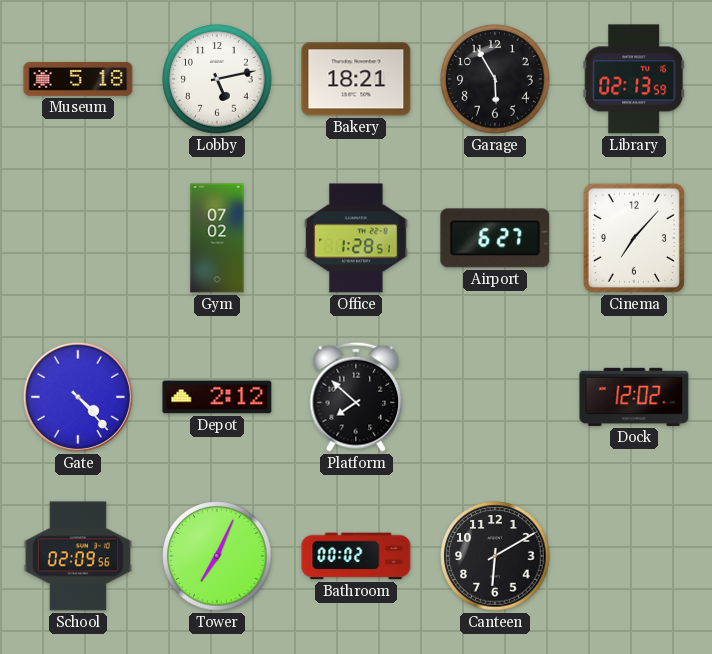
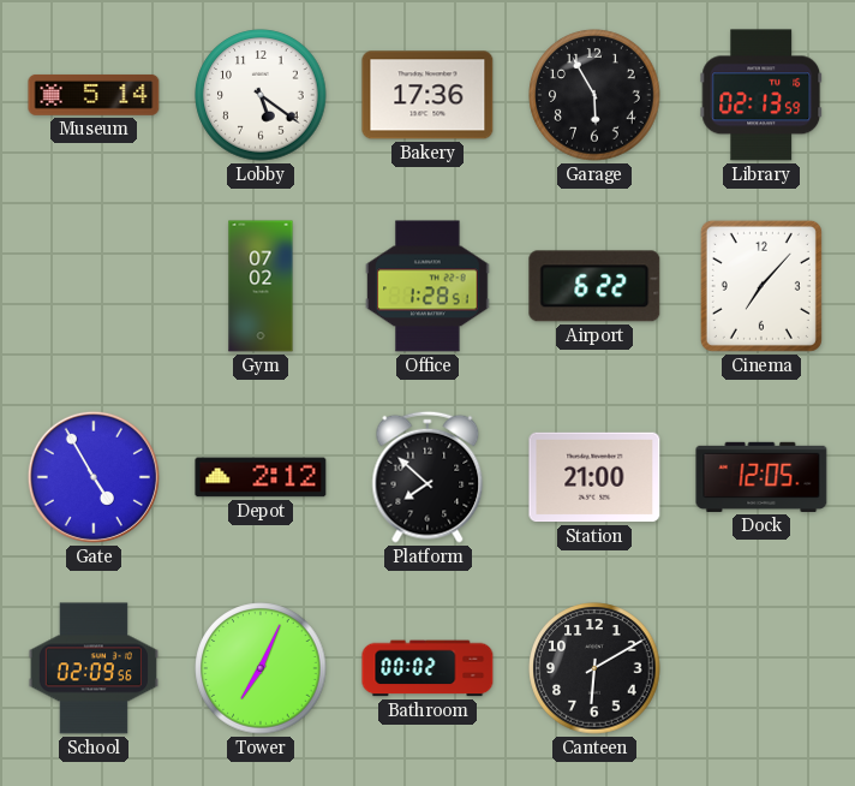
Museum: 5:18 -> 5:14
Lobby: 5:13 -> 5:21
Bakery: 18:21 -> 17:36
Airport: 6:27 -> 6:22
Gate: 4:23 -> 4:55
Station: none -> 21:00
Dock: 12:02 -> 12:05
